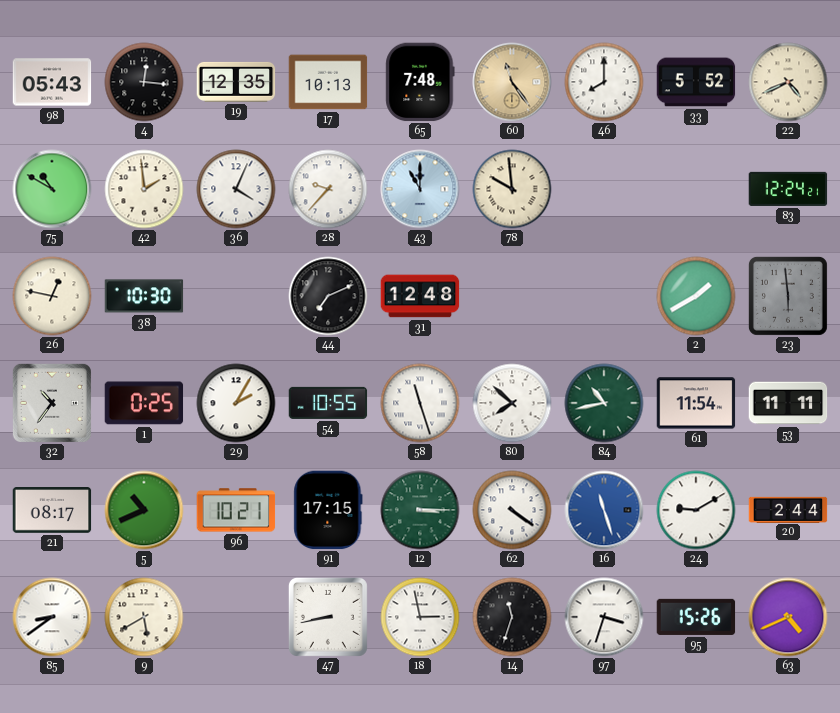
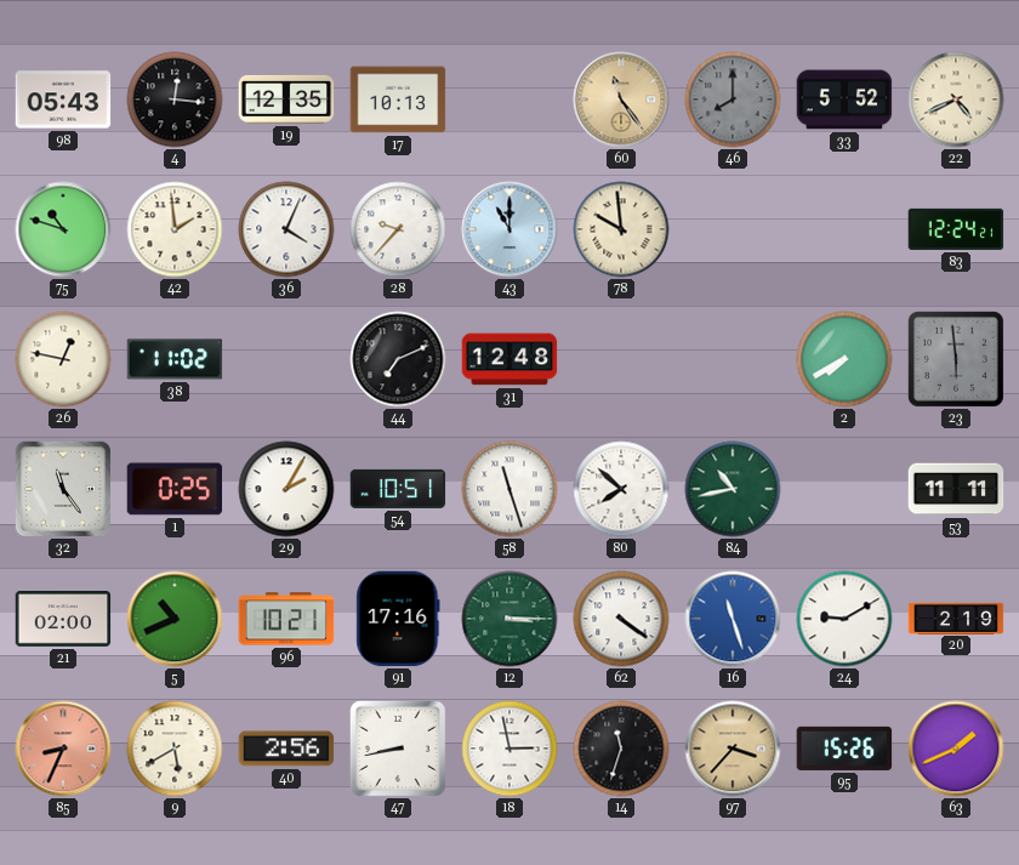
65: 7:48 -> none
46 dial: white -> grey
75: 10:50 -> 10:48
38: 10:30 -> 11:02
2: 1:40 -> 7:40
32: 10:36 -> 11:24
54: 10:55 -> 10:51
61: 11:54 -> none
21: 08:17 -> 02:00
91: 17:15 -> 17:16
20: 2:44 -> 2:19
85: 8:39 -> 8:34
85 dial: white -> salmon
40: none -> 2:56
97: 3:33 -> 3:37
97 dial: white -> champagne
63: 4:41 -> 1:41
